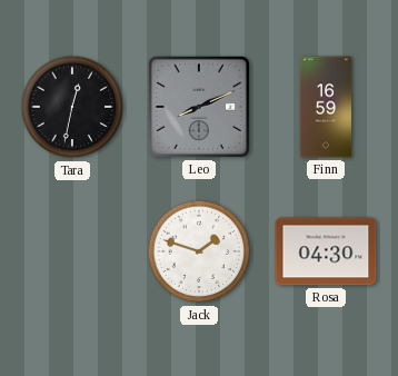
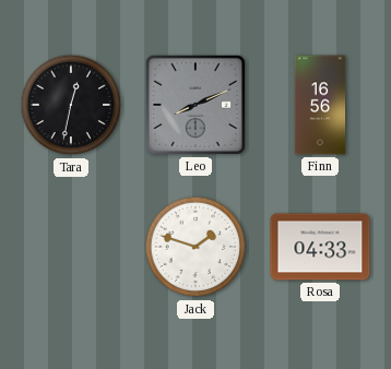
Finn: 16:59 -> 16:56
Rosa: 04:30 -> 04:33
